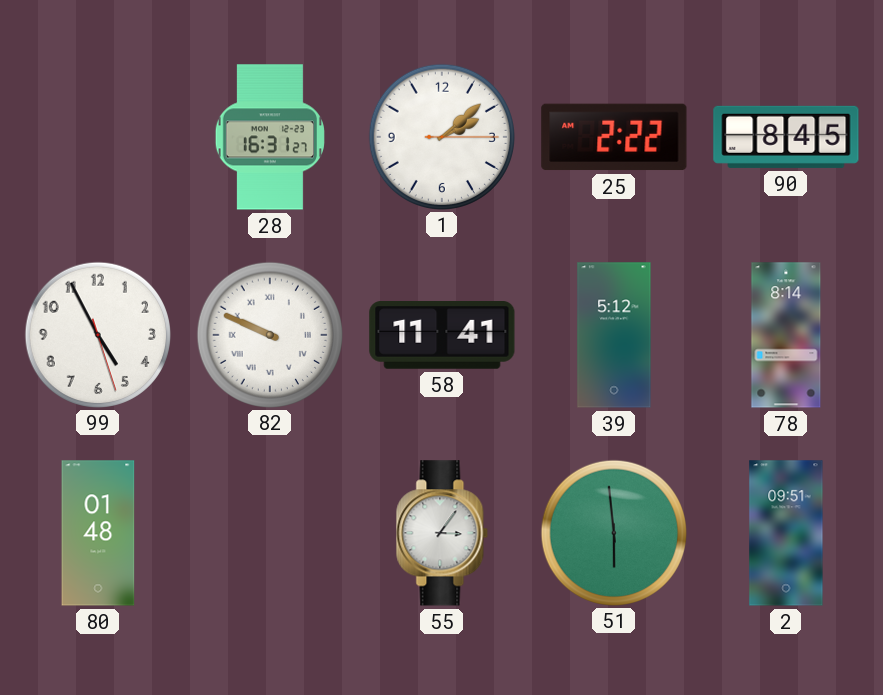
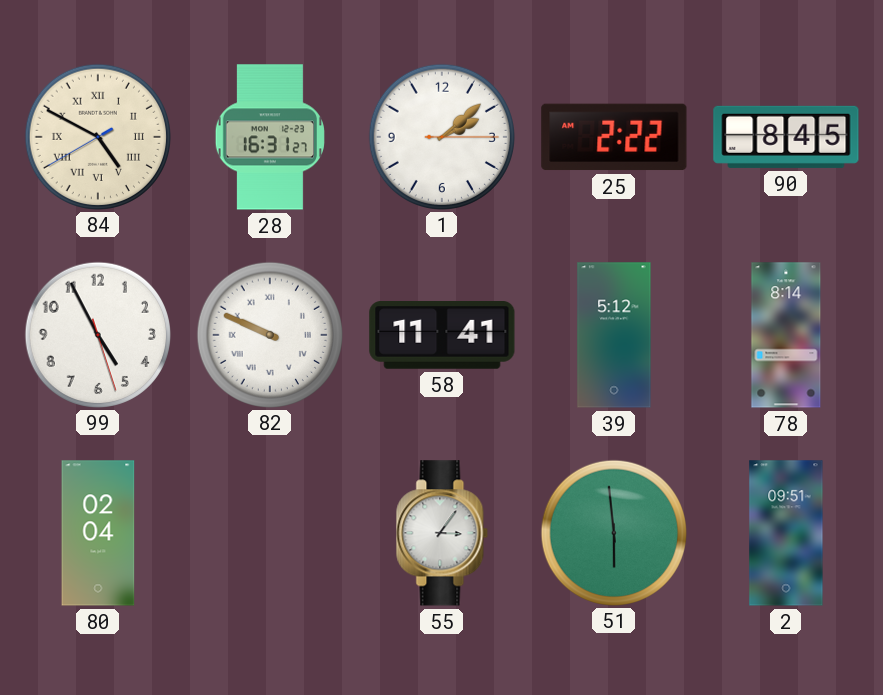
84: none -> 4:49
80: 01:48 -> 02:04
